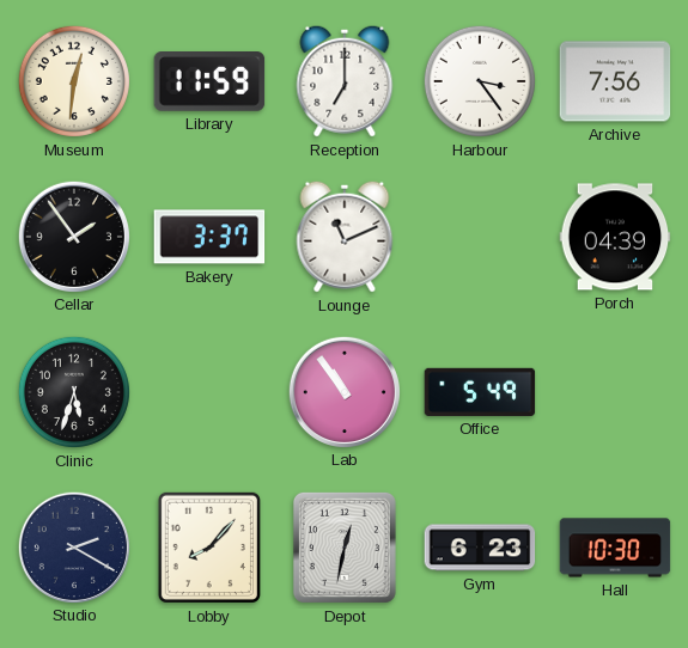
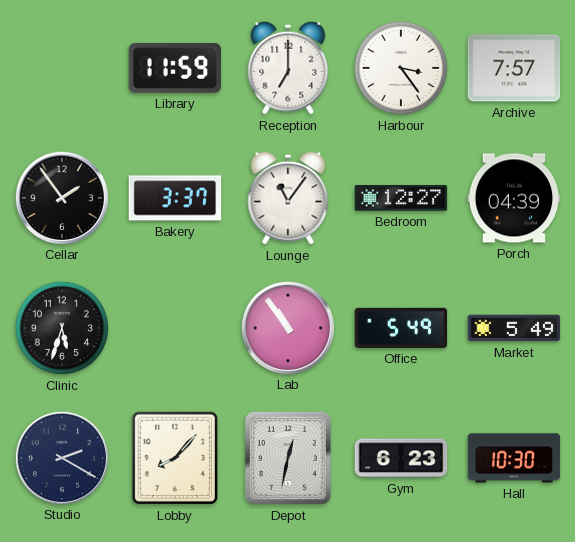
Museum: 12:31 -> none
Archive: 7:56 -> 7:57
Lounge: 11:11 -> 11:06
Bedroom: none -> 12:27
Market: none -> 5:49
